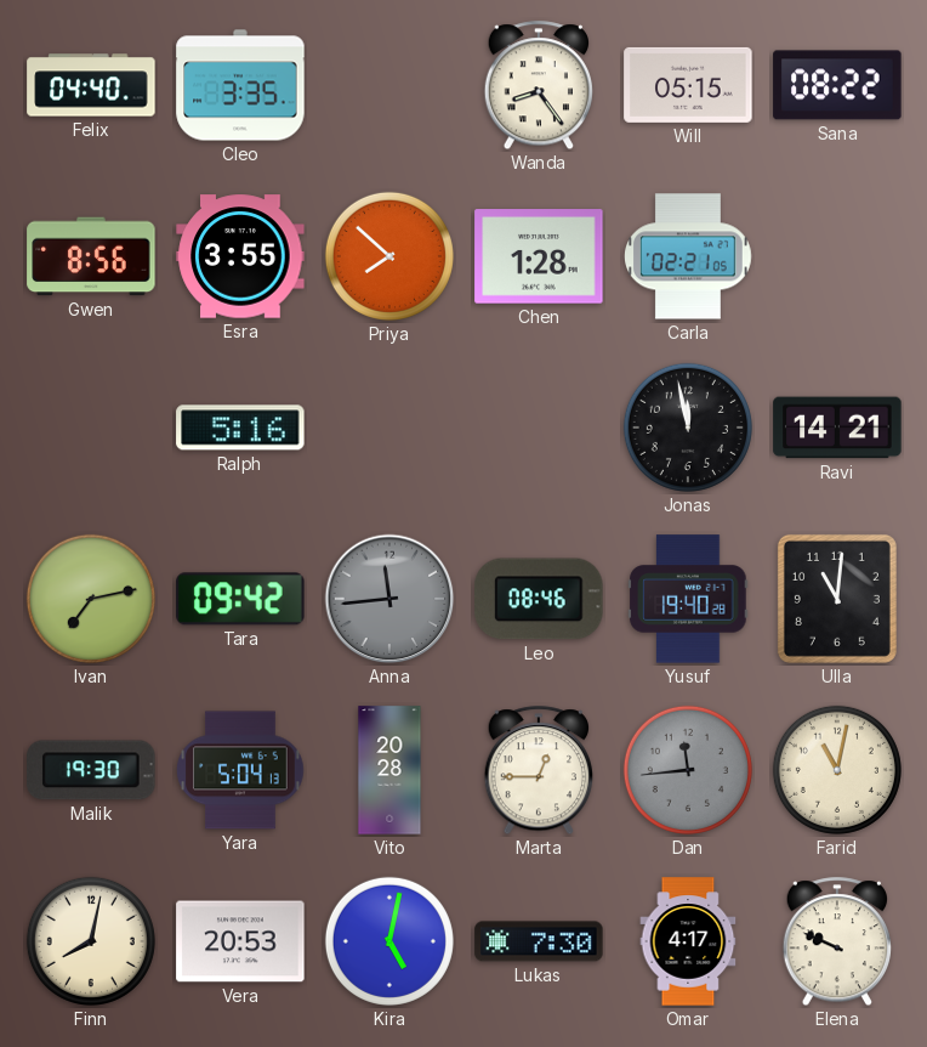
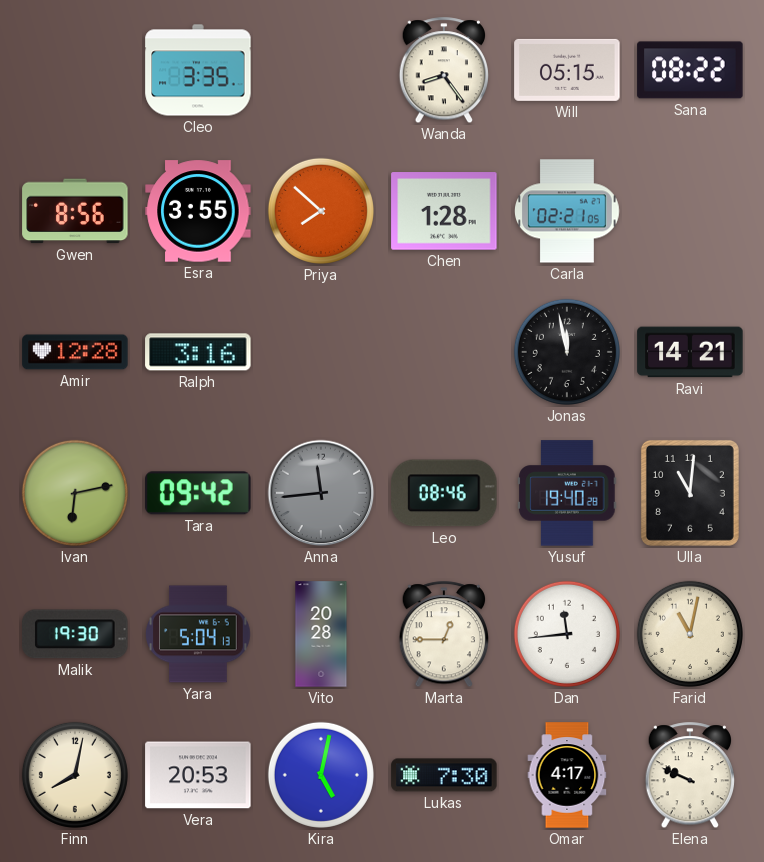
Felix: 04:40 -> none
Amir: none -> 12:28
Ralph: 5:16 -> 3:16
Ivan: 7:13 -> 6:13
Dan dial: grey -> white
